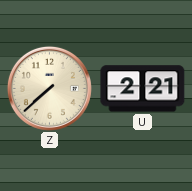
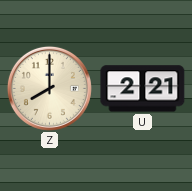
Z: 7:38 -> 8:00
